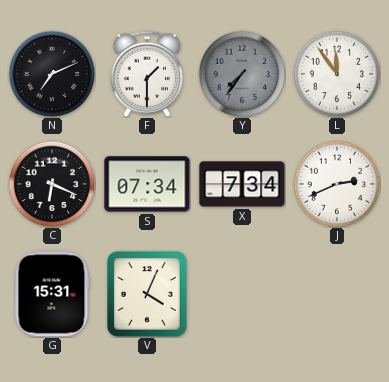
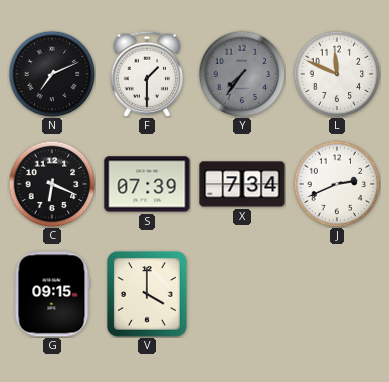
L: 11:54 -> 11:49
S: 07:34 -> 07:39
G: 15:31 -> 09:15
V: 4:04 -> 4:00
